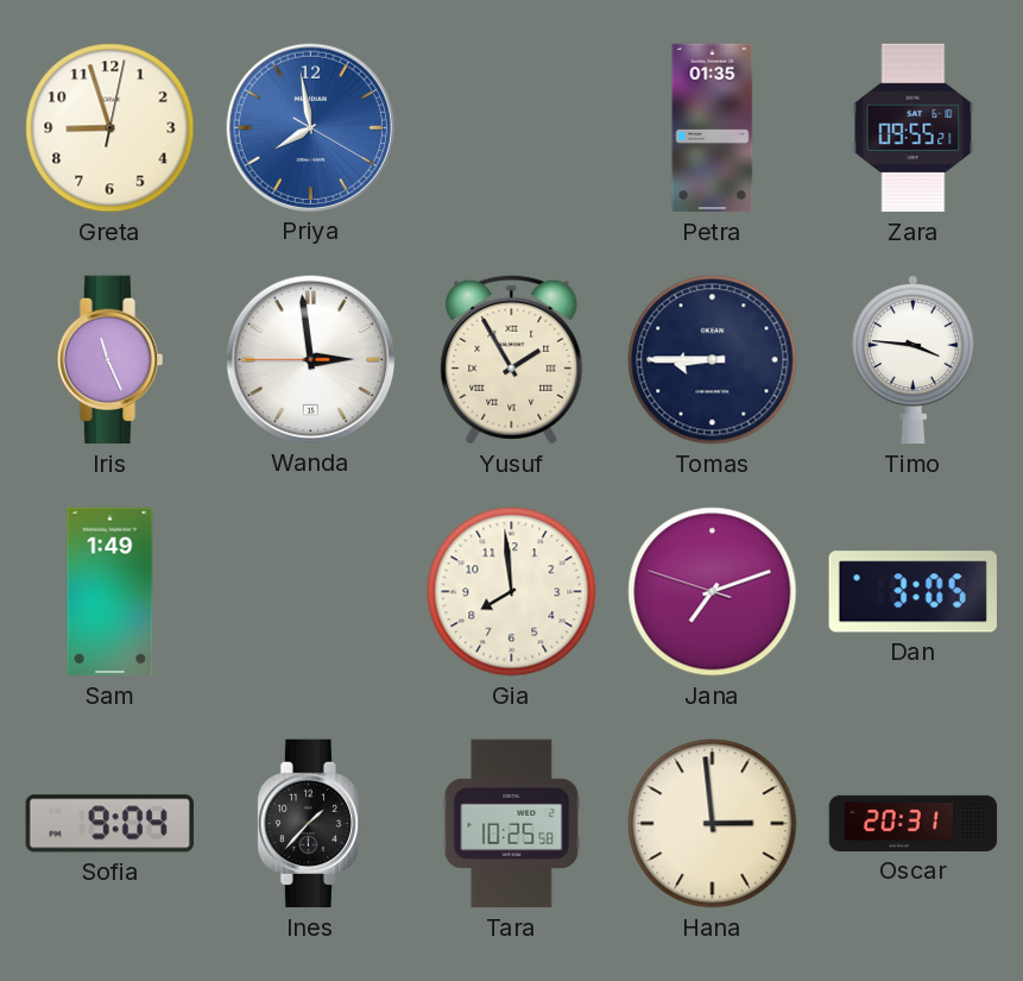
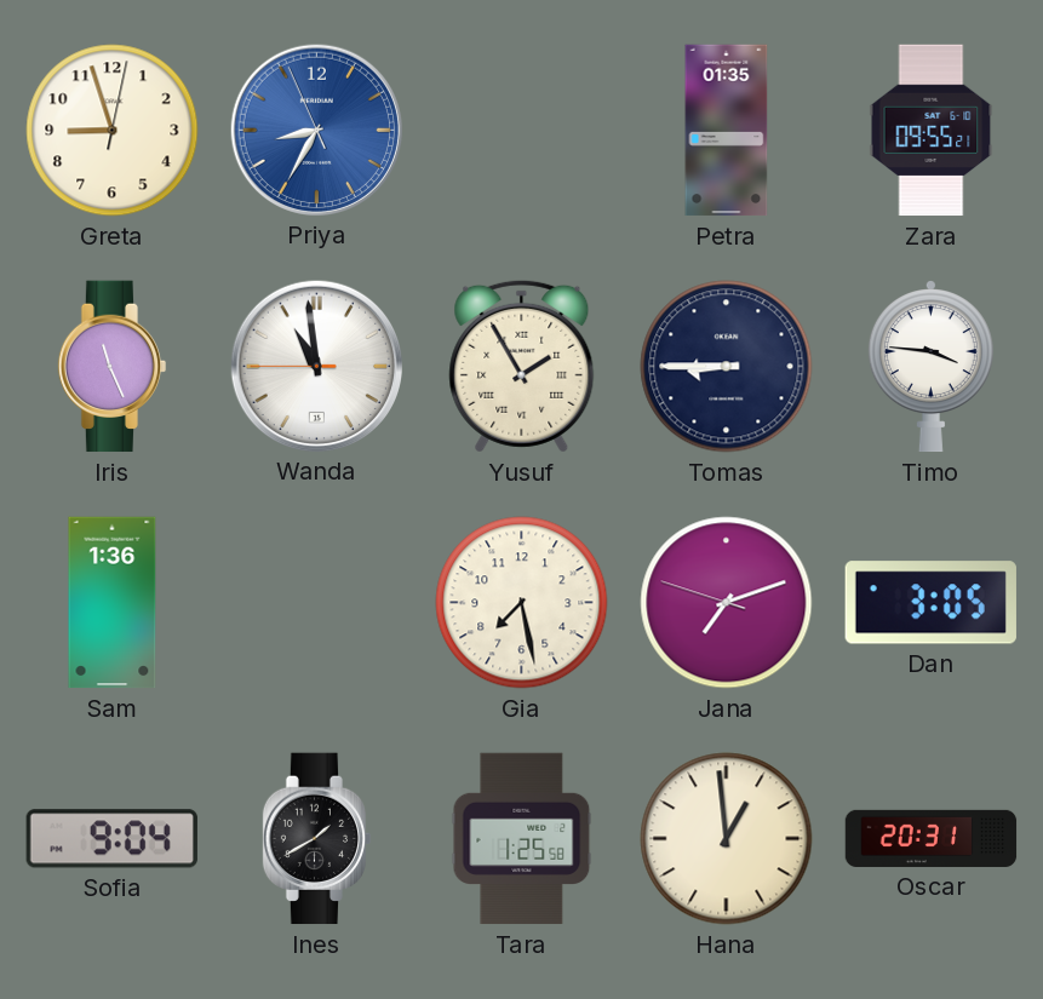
Priya: 7:58 -> 8:34
Wanda: 2:58 -> 10:58
Sam: 1:49 -> 1:36
Gia: 7:59 -> 7:28
Ines: 1:37 -> 1:40
Tara: 10:25 -> 1:25
Hana: 2:59 -> 12:59
